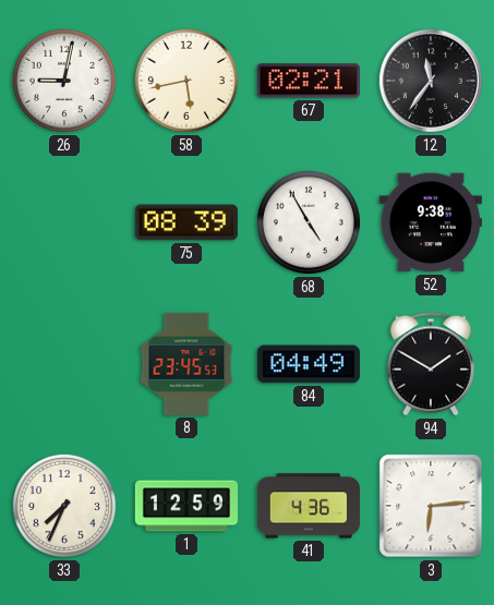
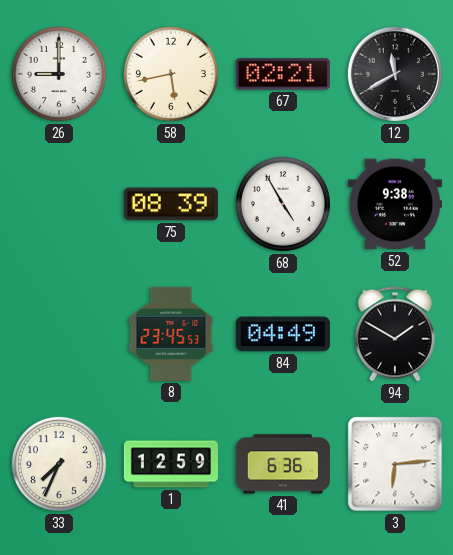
26: 9:02 -> 9:00
12: 11:36 -> 11:40
41: 4:36 -> 6:36
